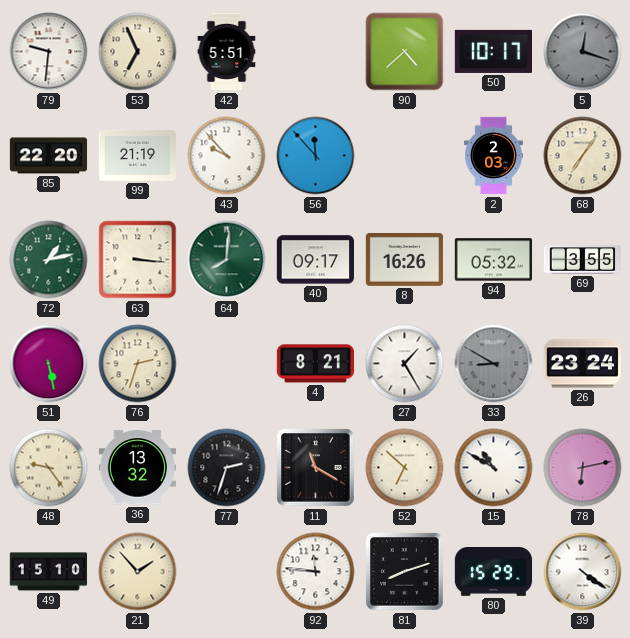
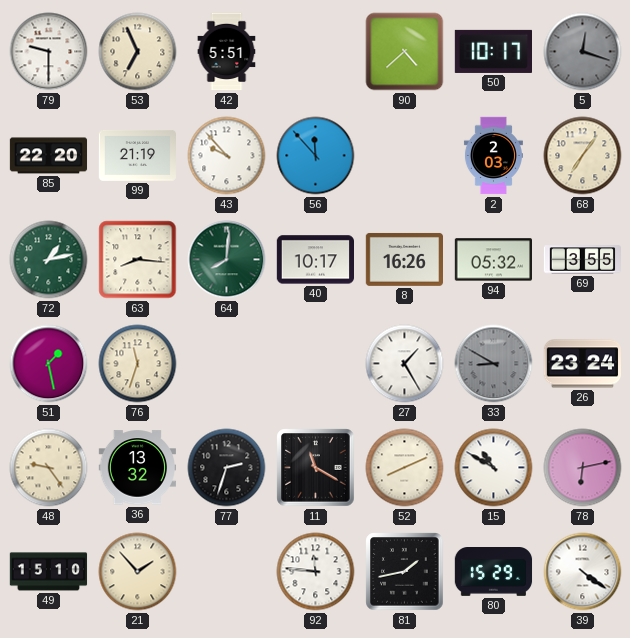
79: 9:31 -> 9:30
63: 3:16 -> 8:16
40: 09:17 -> 10:17
51: 5:28 -> 1:28
76: 2:33 -> 11:33
4: 8:21 -> none
52: 6:52 -> 8:11
81: 8:12 -> 1:43
